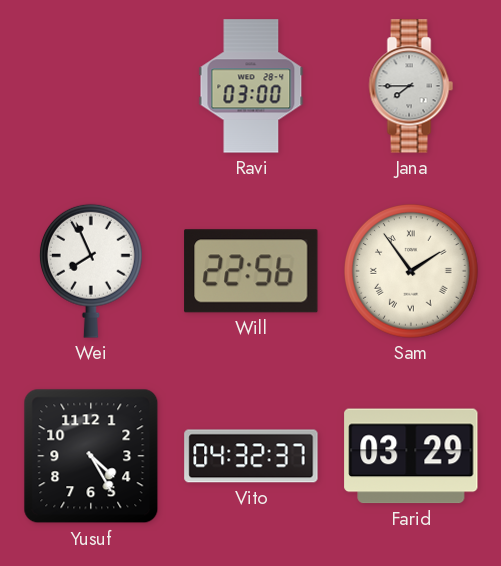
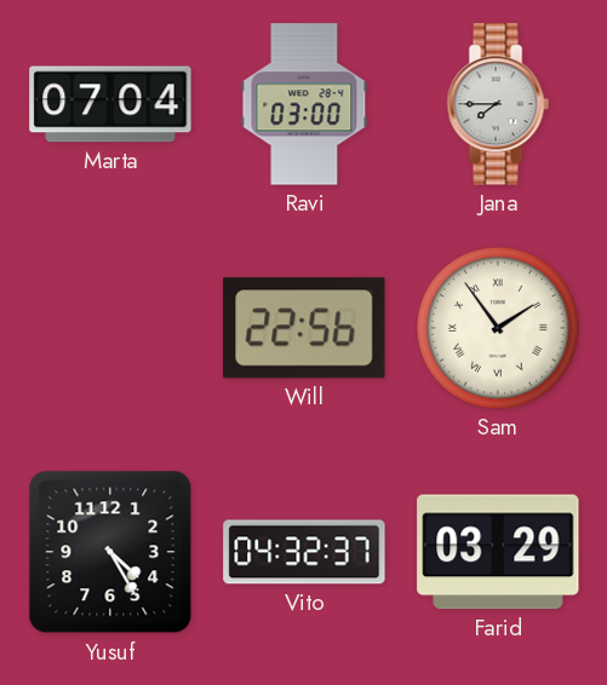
Marta: none -> 07:04
Wei: 7:56 -> none
